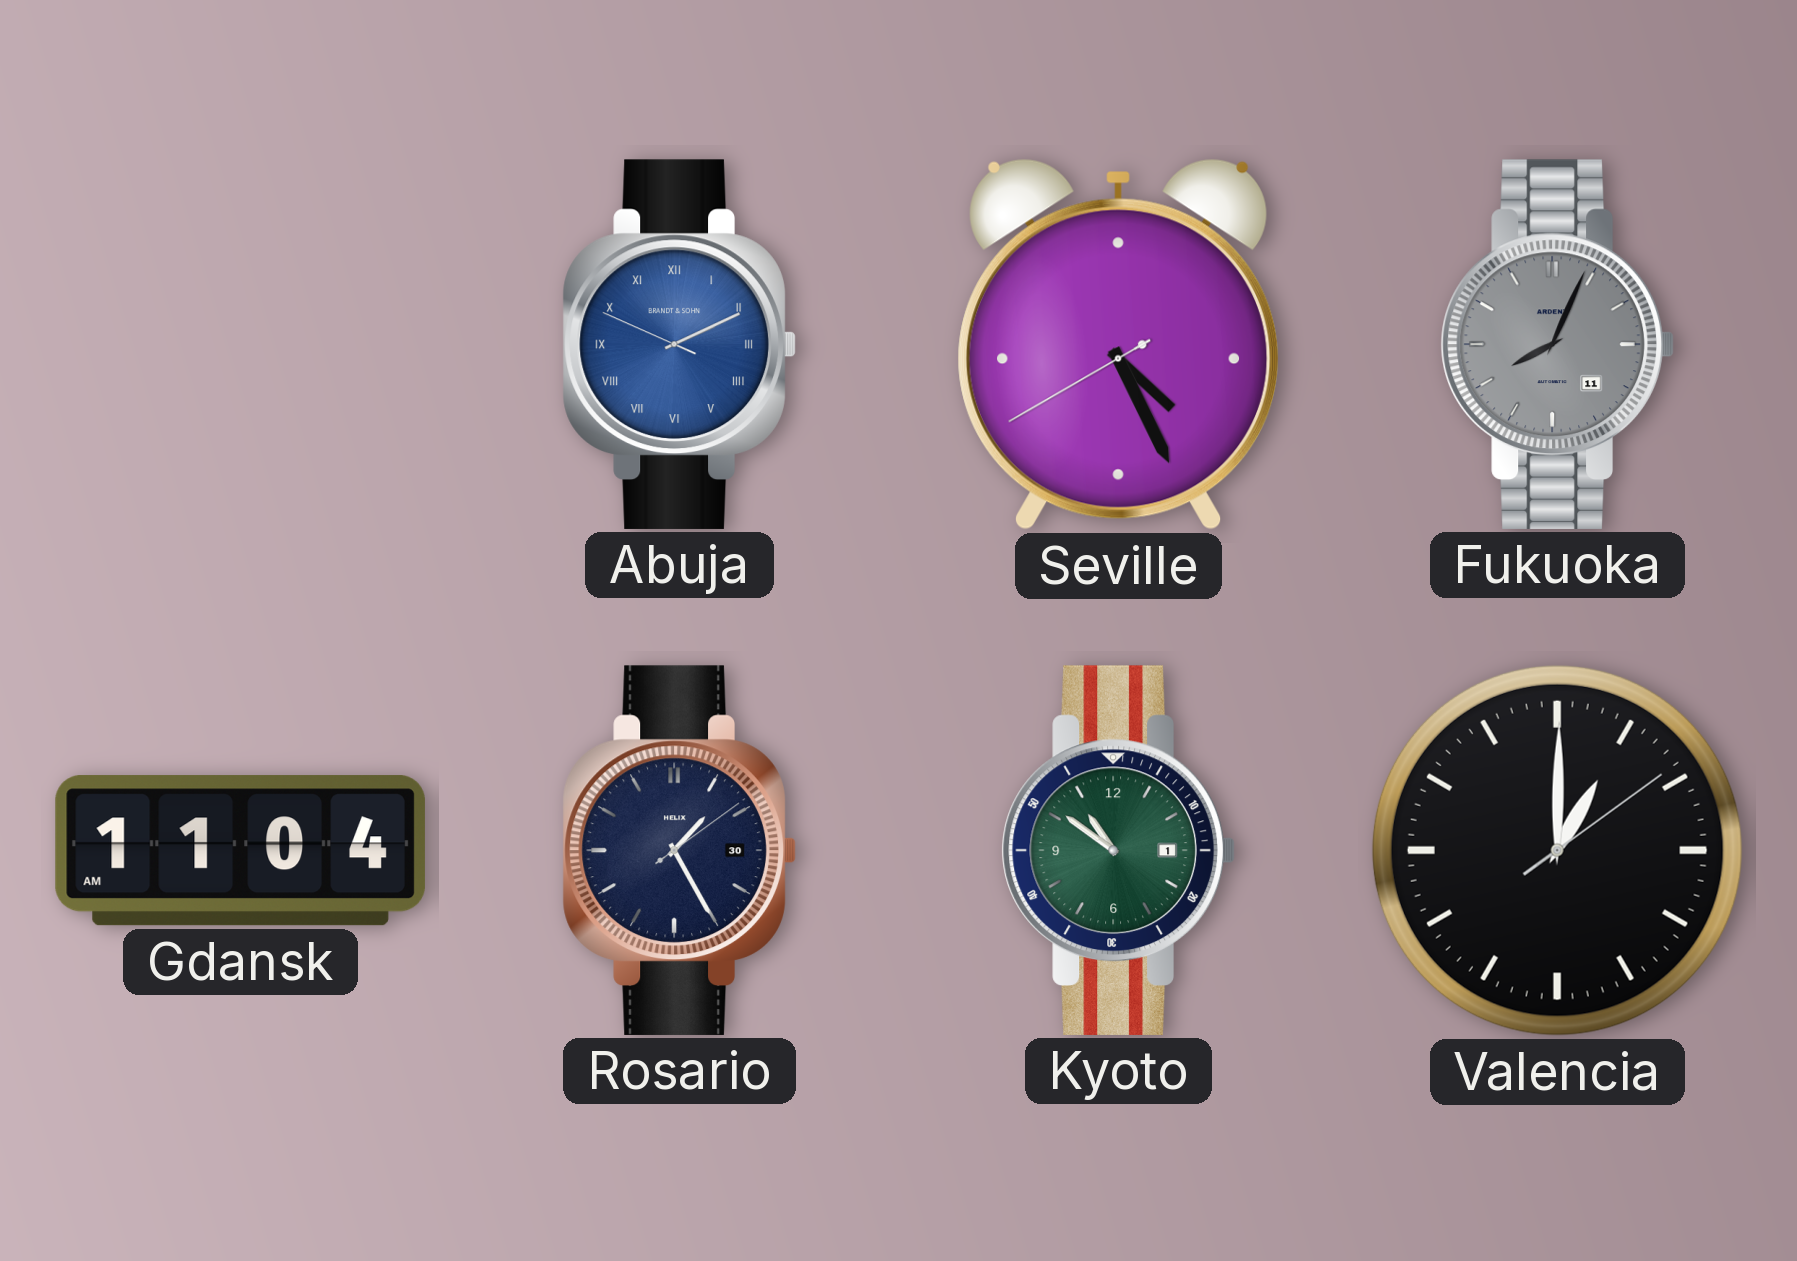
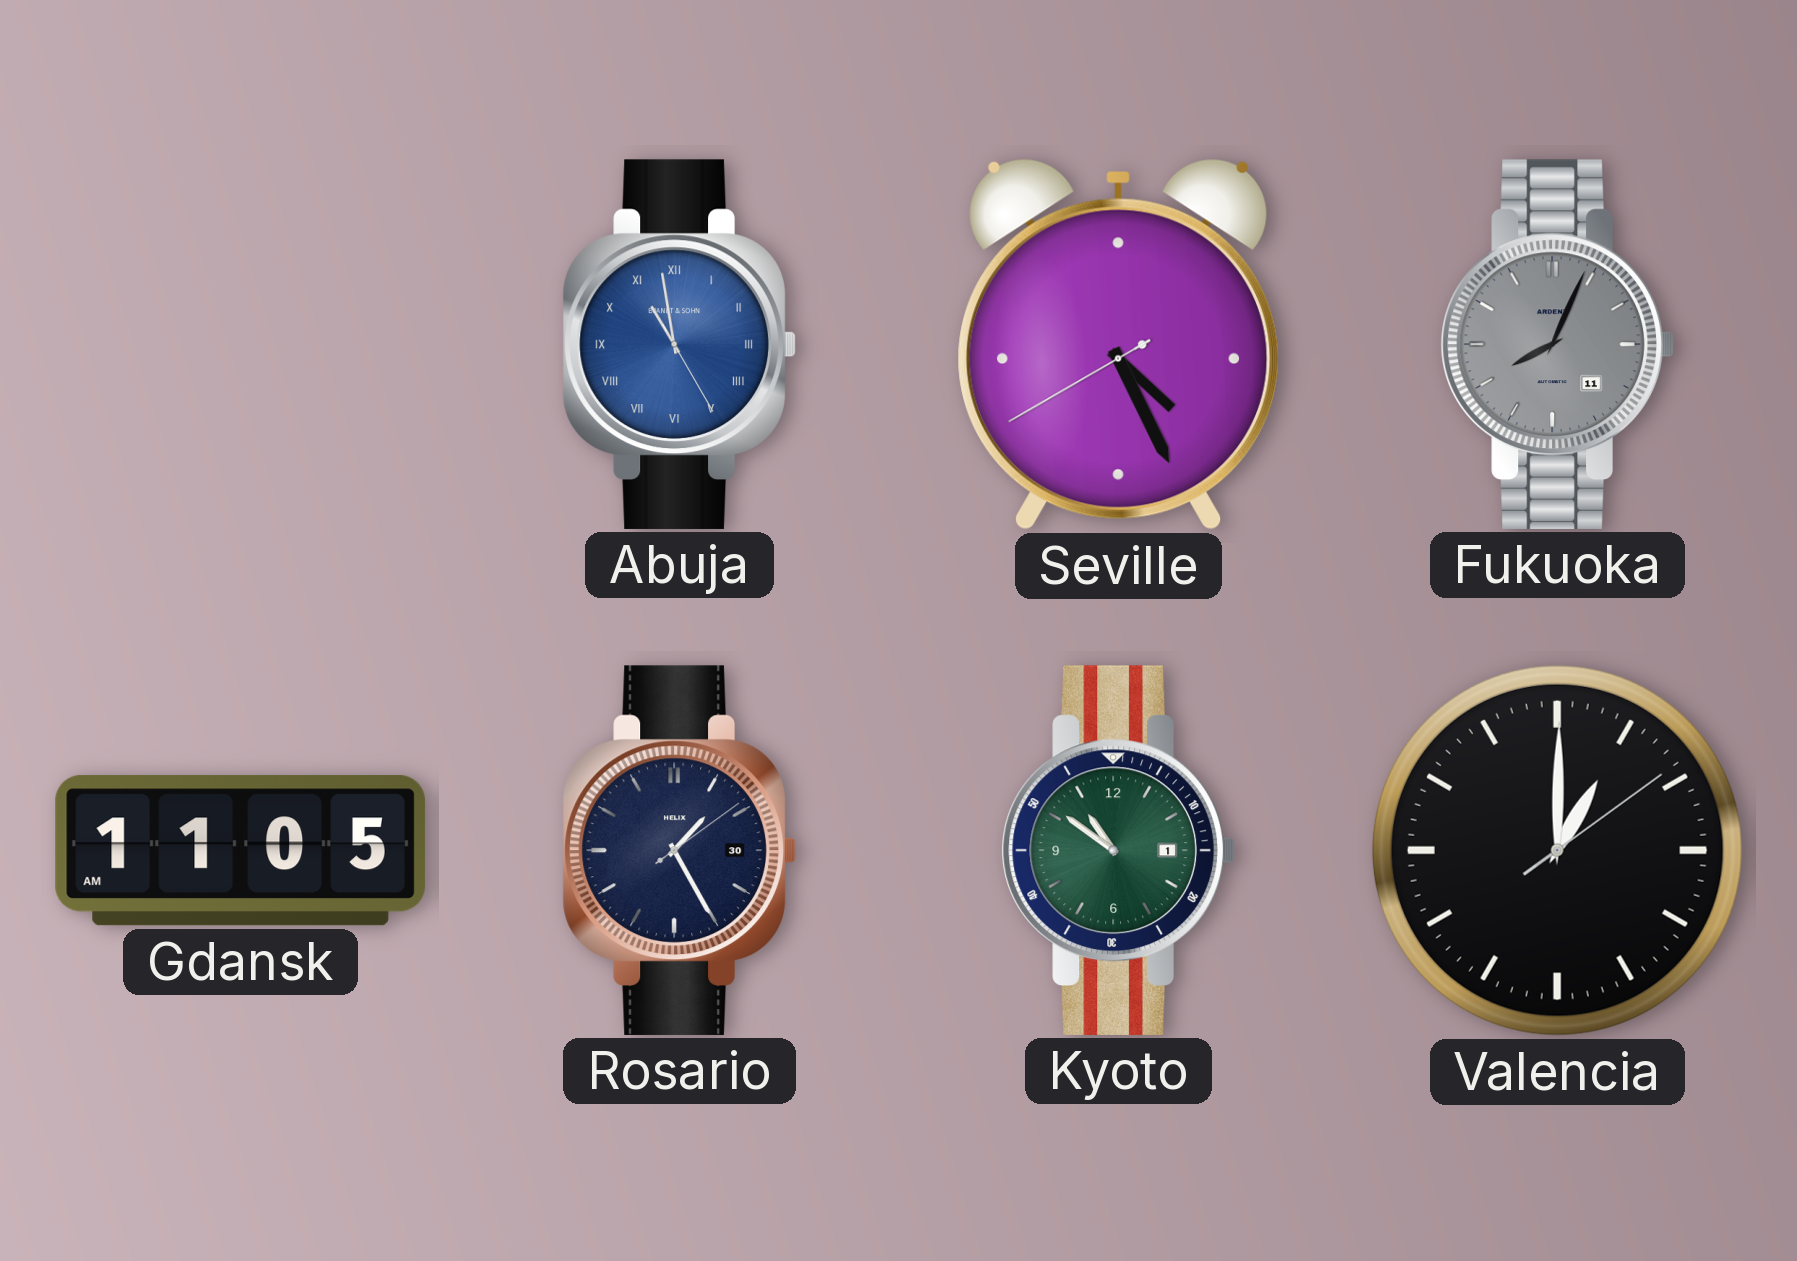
Abuja: 2:10 -> 10:58
Gdansk: 11:04 -> 11:05
